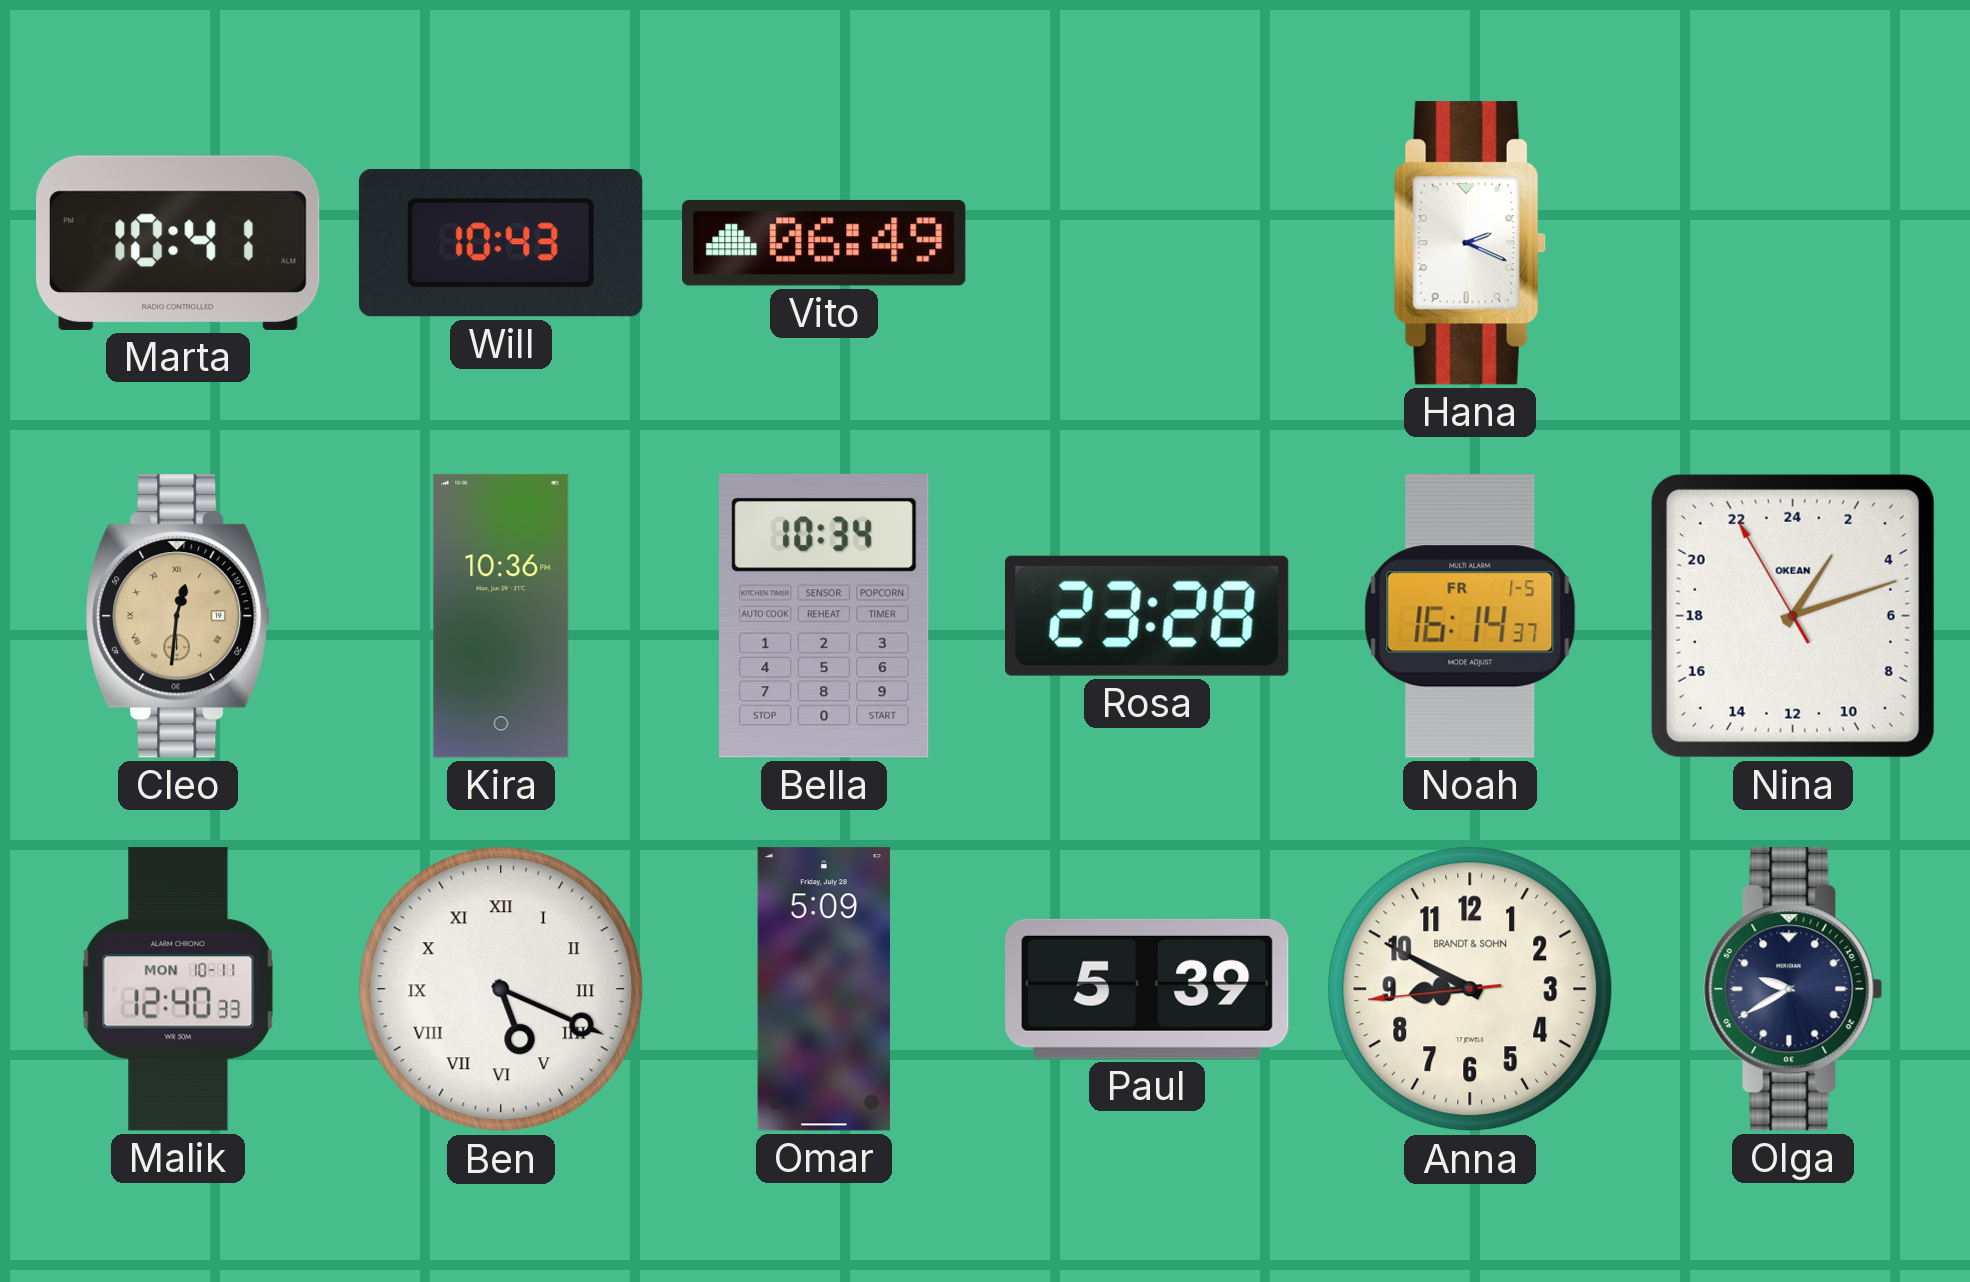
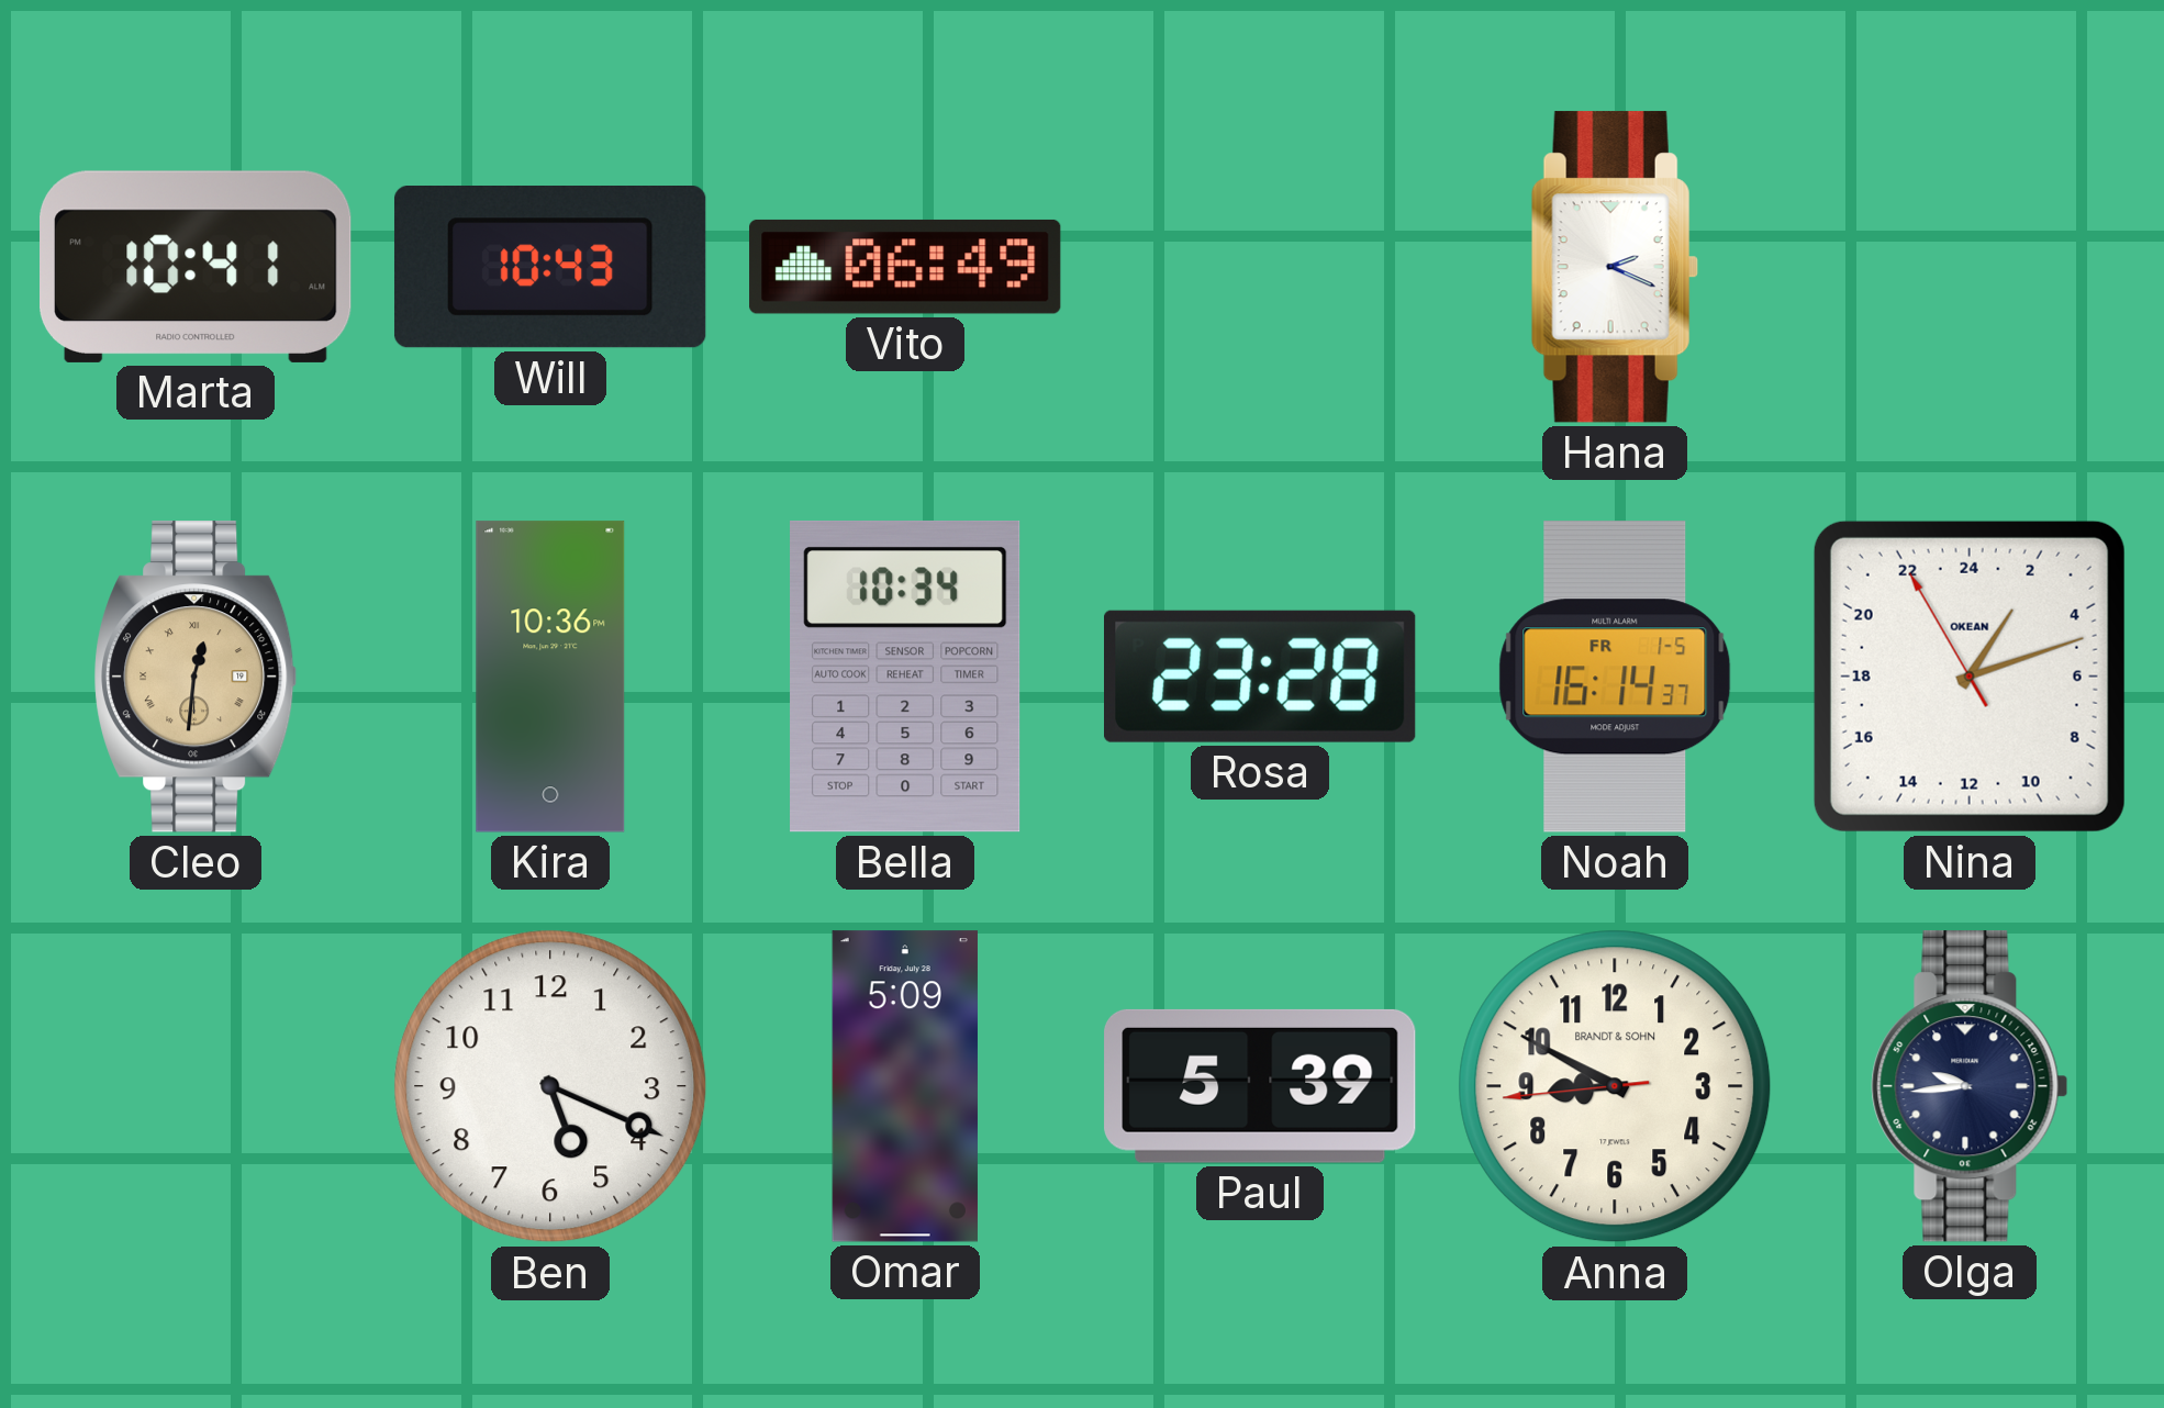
Malik: 12:40 -> none
Ben numerals: Roman -> Arabic
Olga: 9:40 -> 9:44
